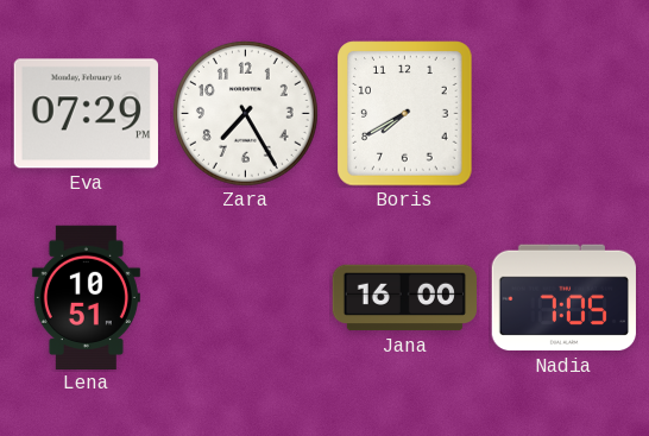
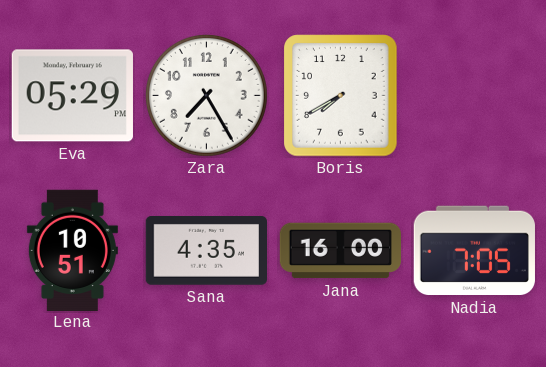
Eva: 07:29 -> 05:29
Sana: none -> 4:35
